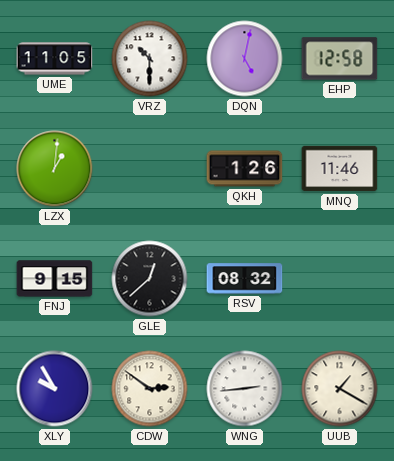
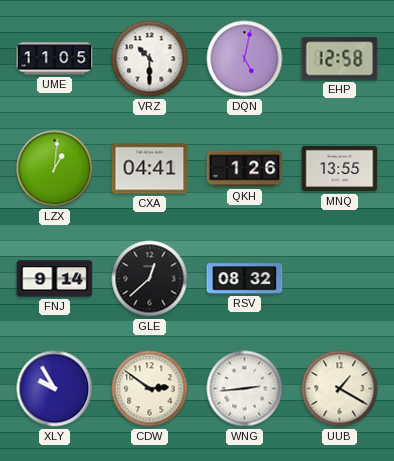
CXA: none -> 04:41
MNQ: 11:46 -> 13:55
FNJ: 9:15 -> 9:14
